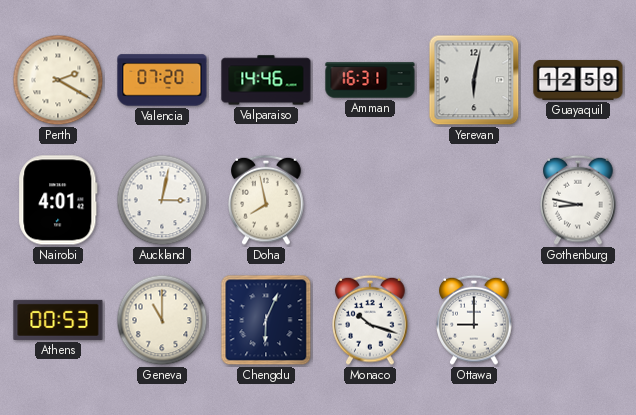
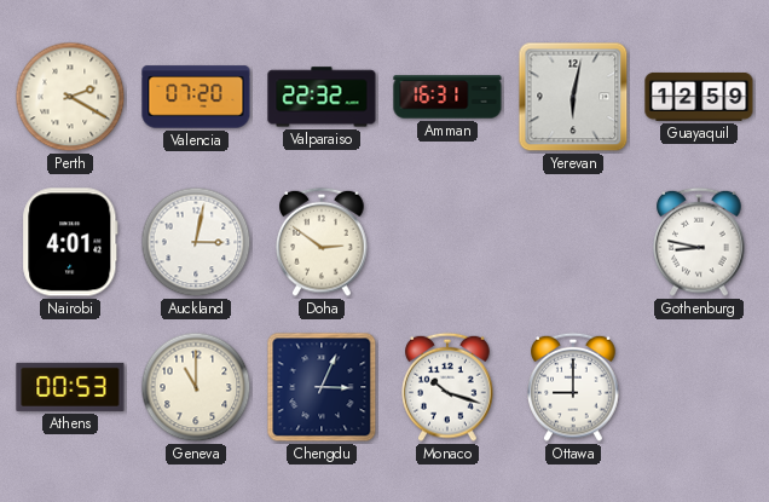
Valparaiso: 14:46 -> 22:32
Doha: 7:58 -> 2:51
Chengdu: 6:04 -> 3:04
